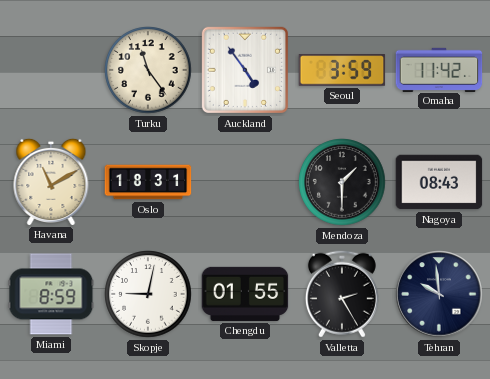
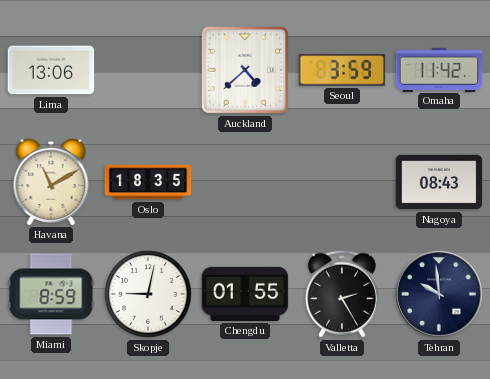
Lima: none -> 13:06
Turku: 11:24 -> none
Auckland: 4:54 -> 4:38
Oslo: 18:31 -> 18:35
Mendoza: 1:30 -> none
